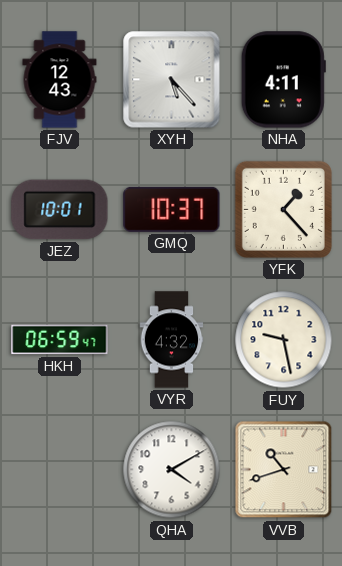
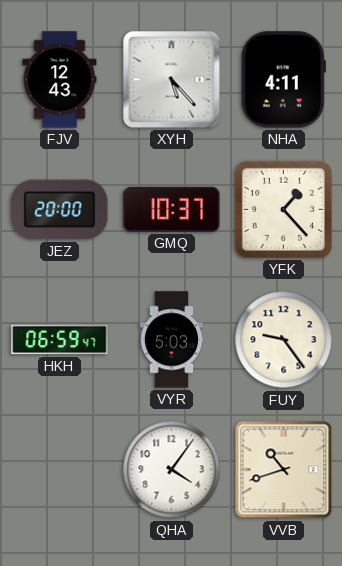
JEZ: 10:01 -> 20:00
VYR: 4:32 -> 5:03
FUY: 9:28 -> 9:24
QHA: 4:10 -> 4:06
